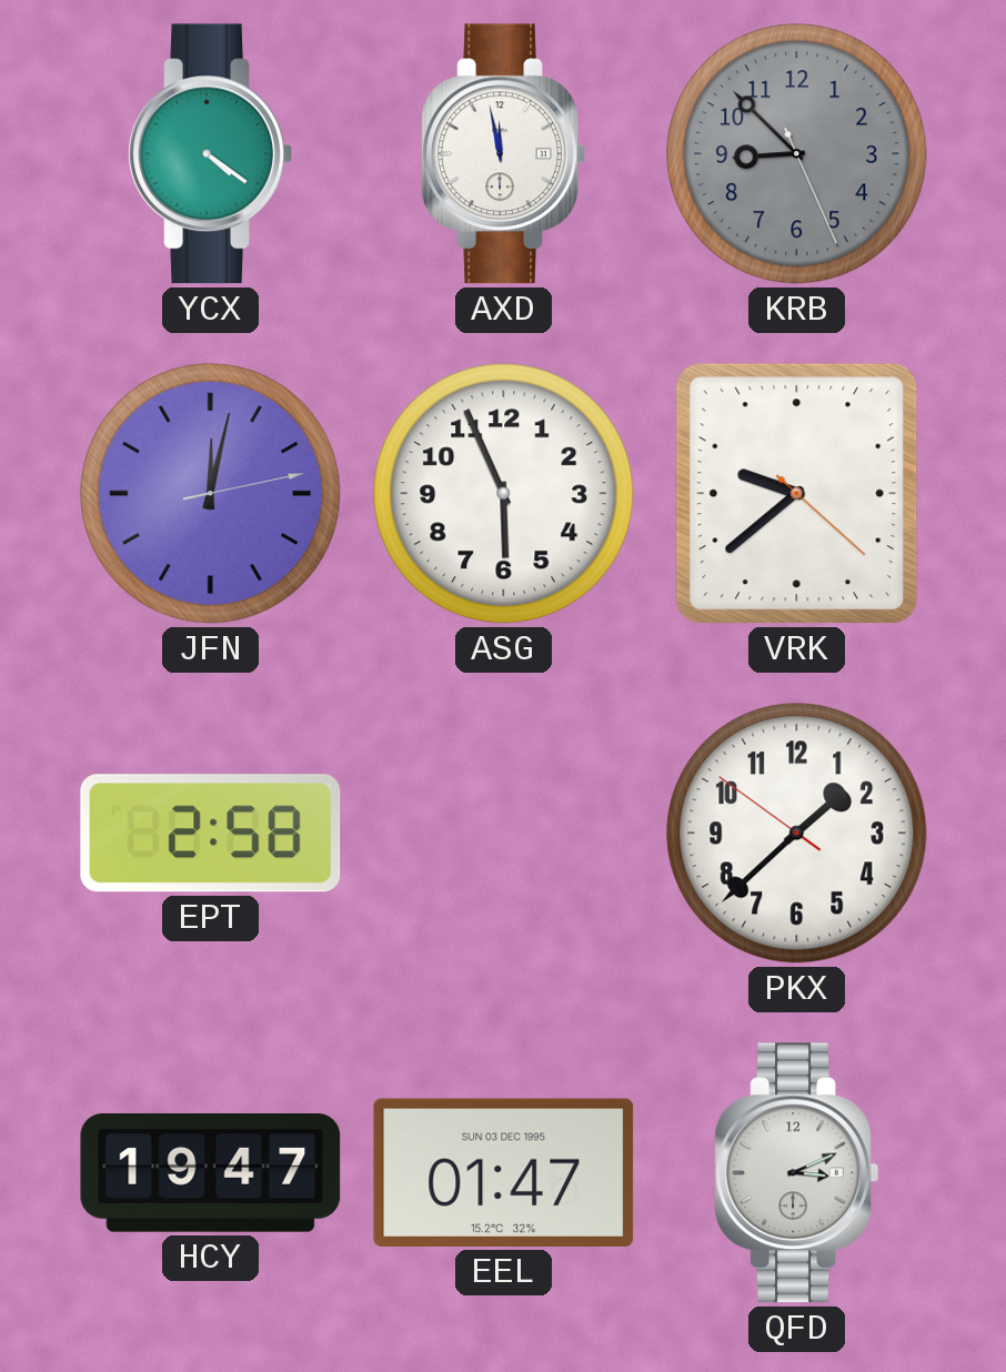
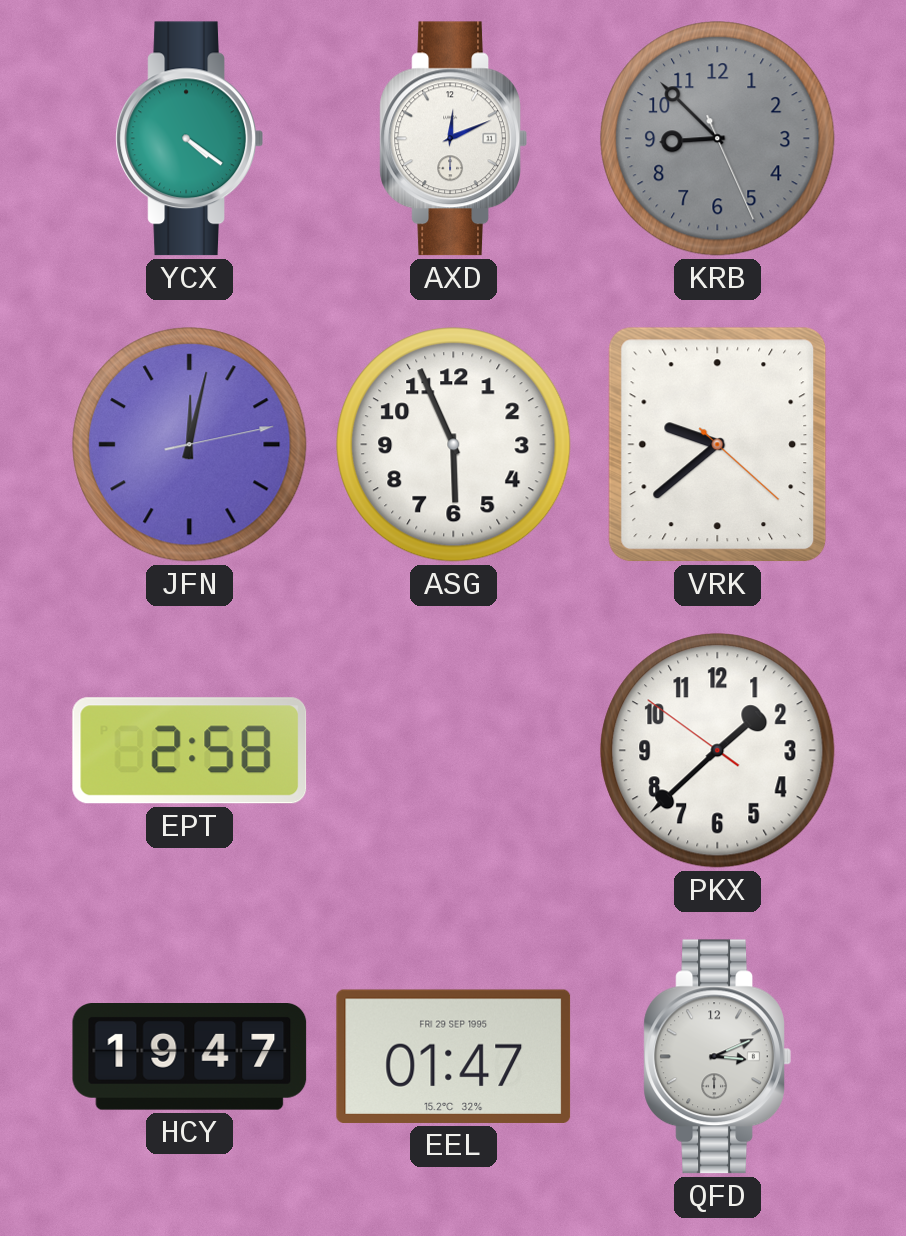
AXD: 11:58 -> 12:11
EEL date: SUN 03 DEC 1995 -> FRI 29 SEP 1995
